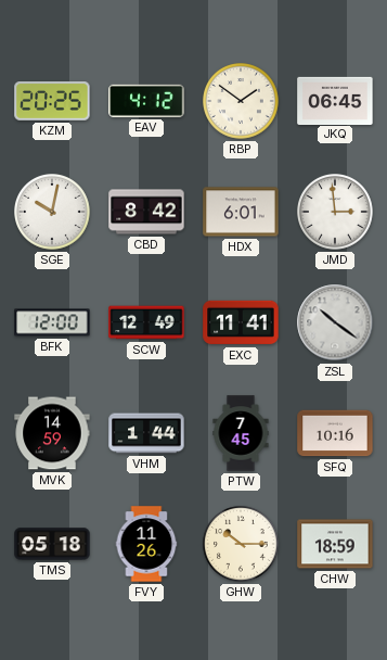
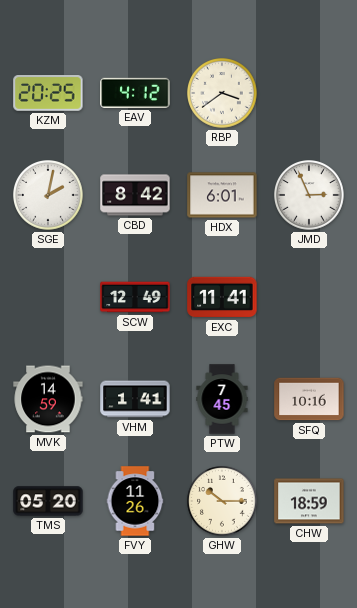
RBP: 1:51 -> 3:39
JKQ: 06:45 -> none
SGE: 10:02 -> 2:02
JMD: 2:59 -> 2:56
BFK: 12:00 -> none
ZSL: 10:21 -> none
VHM: 1:44 -> 1:41
TMS: 05:18 -> 05:20
